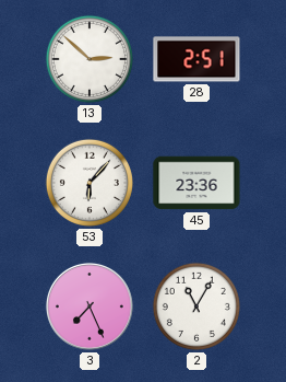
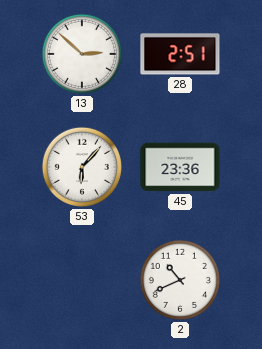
3: 7:26 -> none
2: 11:05 -> 10:41
